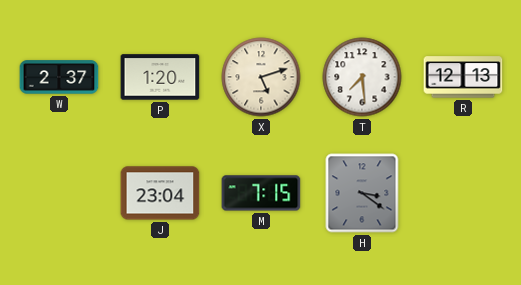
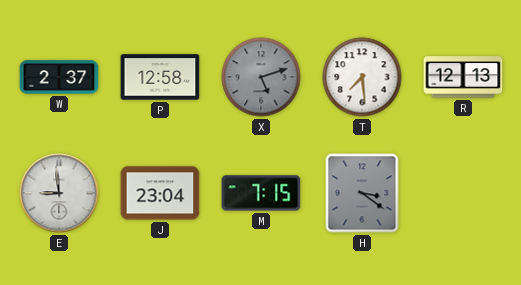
P: 1:20 -> 12:58
X dial: cream -> grey
E: none -> 8:59
